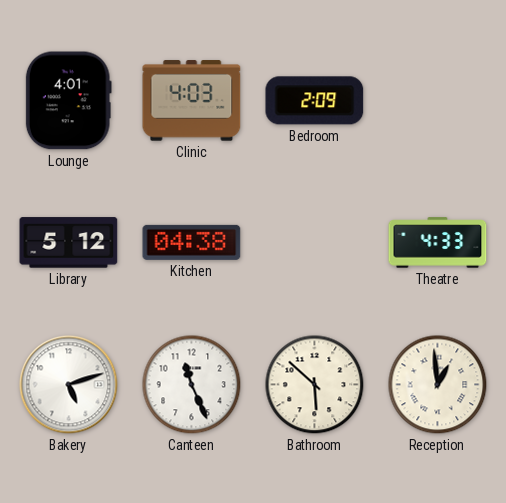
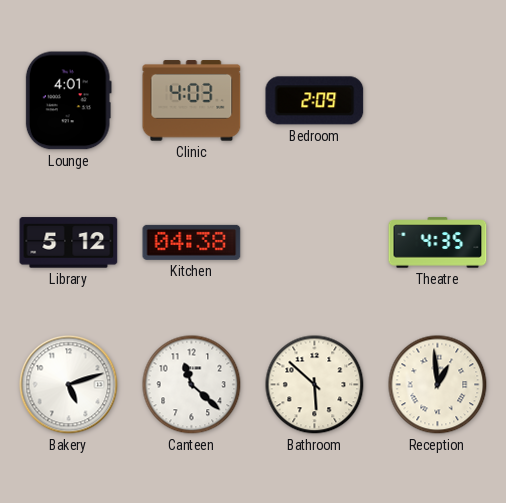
Theatre: 4:33 -> 4:35
Canteen: 11:26 -> 11:22
